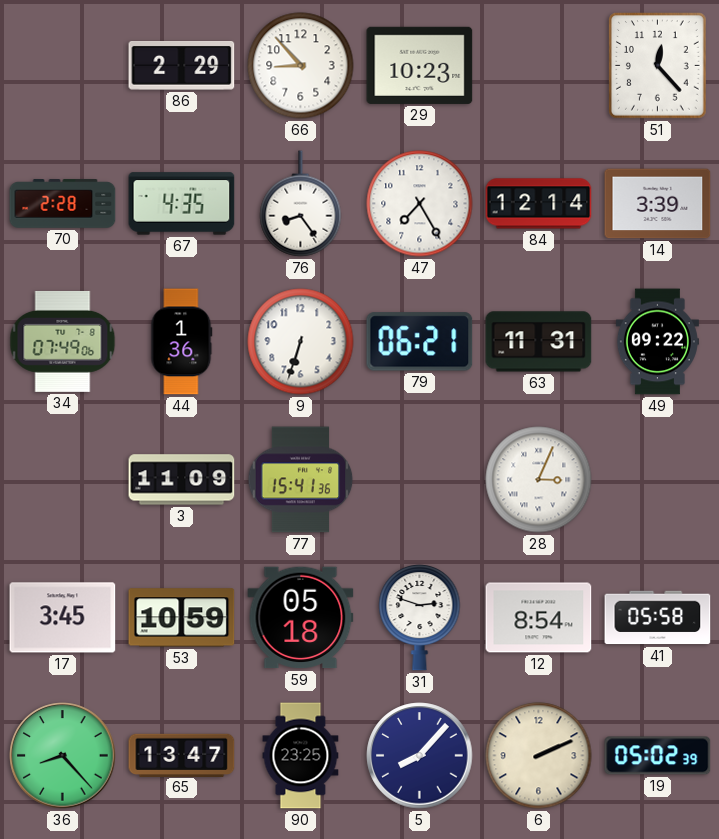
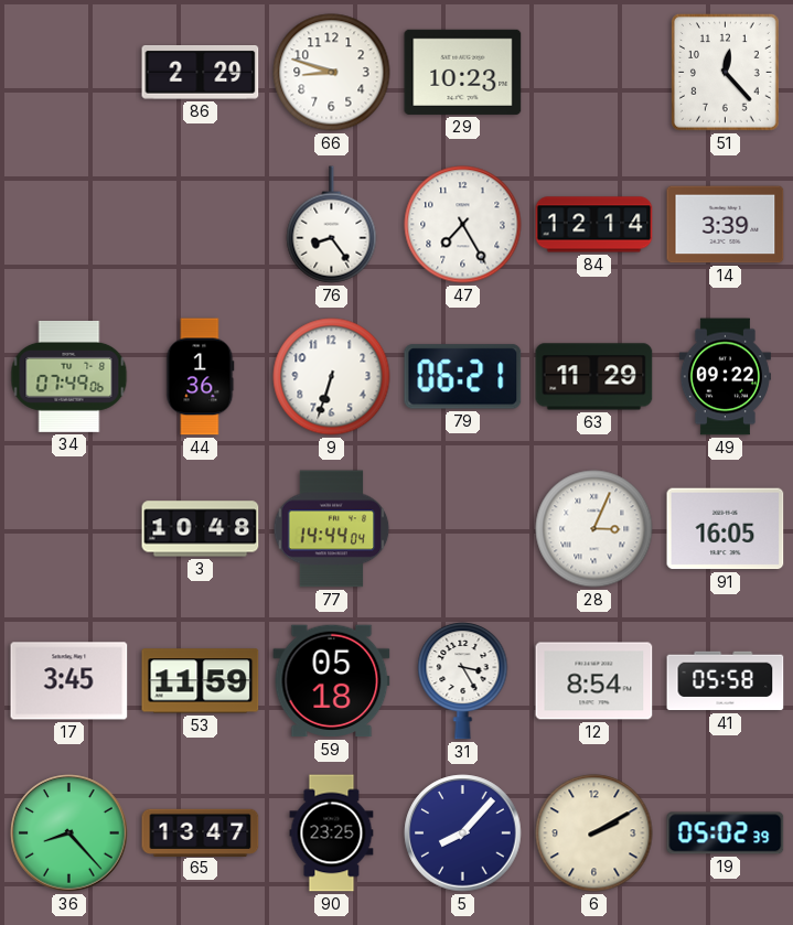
66: 8:53 -> 8:48
70: 2:28 -> none
67: 4:35 -> none
63: 11:31 -> 11:29
3: 11:09 -> 10:48
77: 15:41 -> 14:44
91: none -> 16:05
53: 10:59 -> 11:59
31: 2:48 -> 3:25
6: 2:11 -> 2:10
